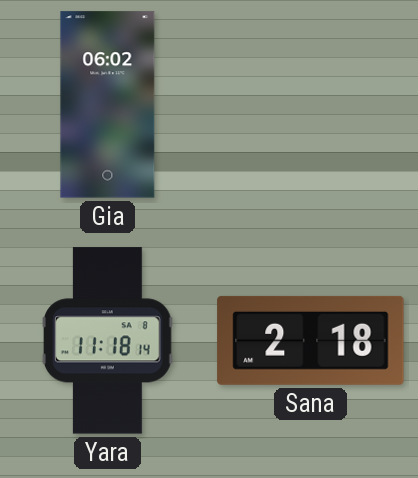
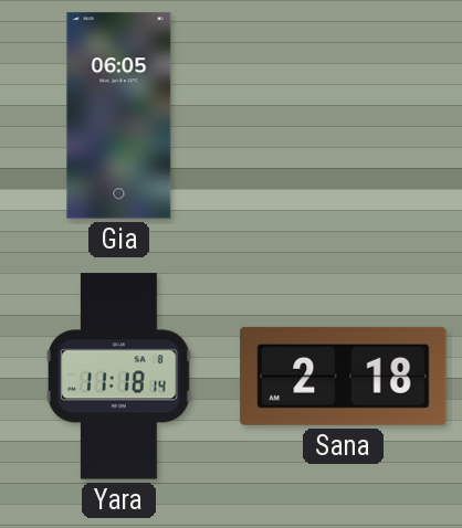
Gia: 06:02 -> 06:05
